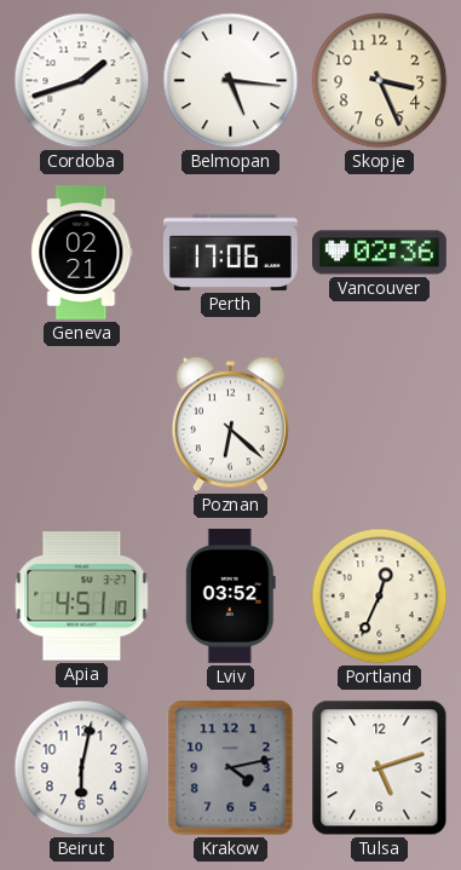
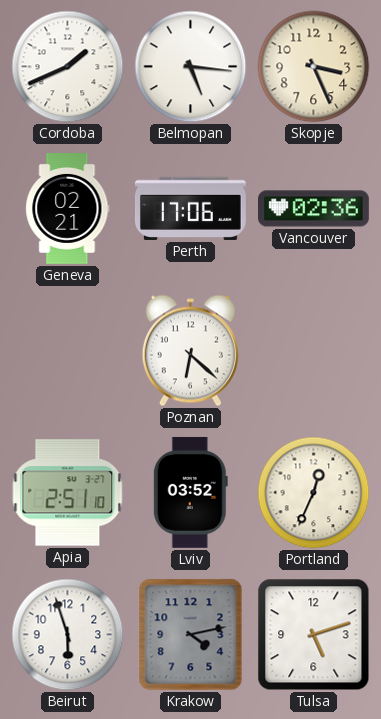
Cordoba: 1:42 -> 1:41
Apia: 4:51 -> 2:51
Beirut: 6:02 -> 5:57
